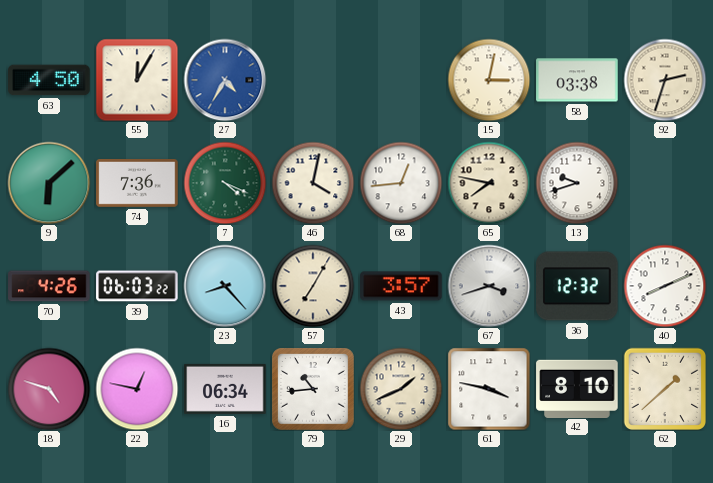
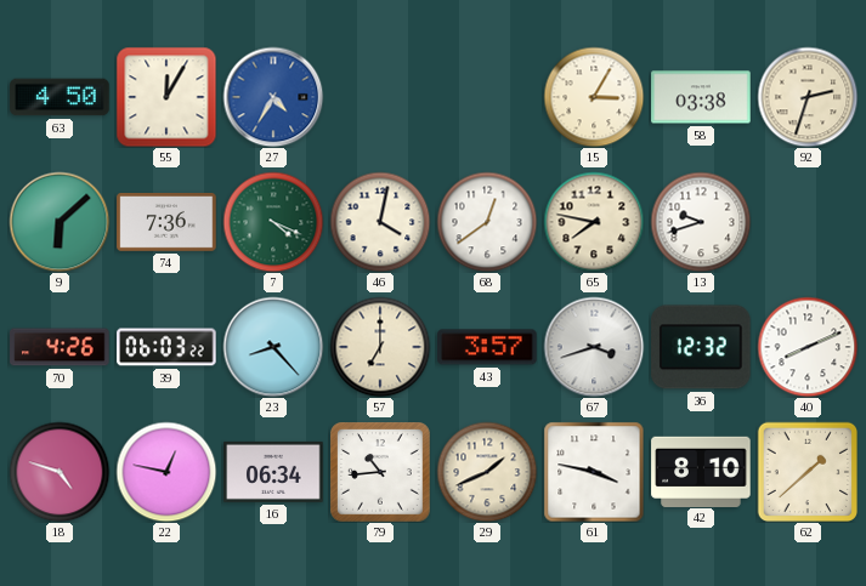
15: 3:02 -> 3:05
68: 12:44 -> 12:39
57: 7:05 -> 7:00
